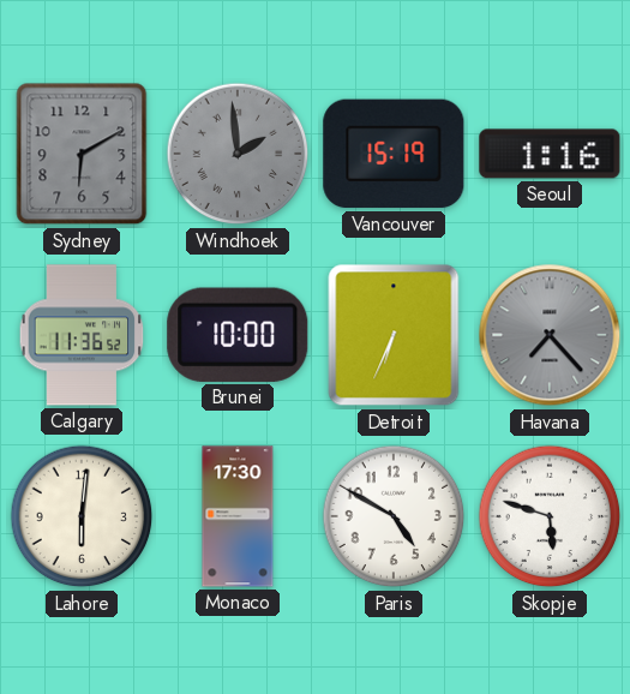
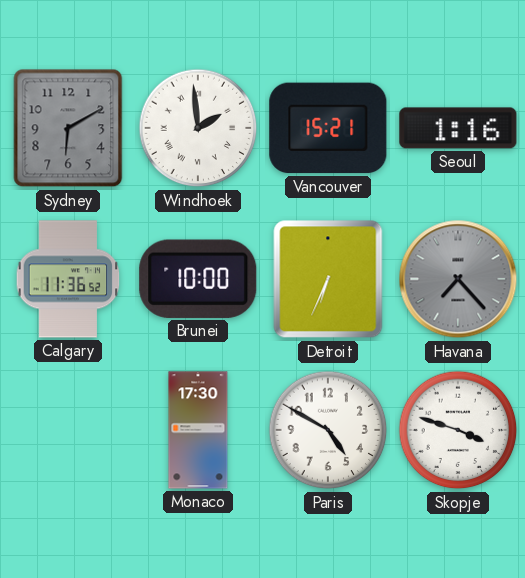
Windhoek dial: grey -> white
Vancouver: 15:19 -> 15:21
Lahore: 6:01 -> none
Skopje: 5:48 -> 3:48
